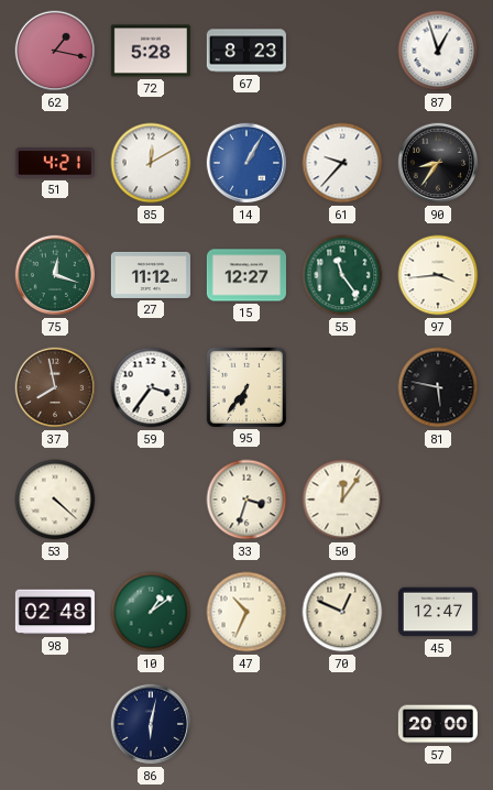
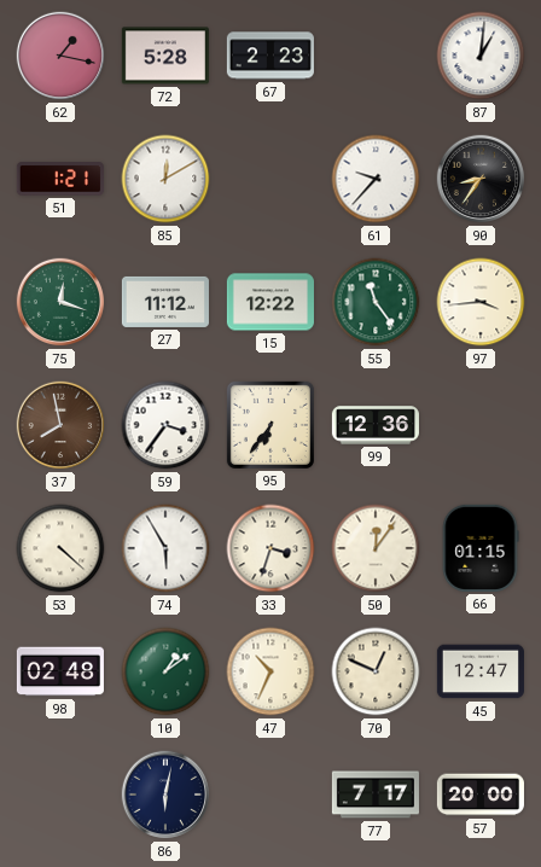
67: 8:23 -> 2:23
87: 12:57 -> 1:01
51: 4:21 -> 1:21
14: 1:05 -> none
15: 12:27 -> 12:22
99: none -> 12:36
81: 5:47 -> none
74: none -> 5:55
66: none -> 01:15
77: none -> 7:17
